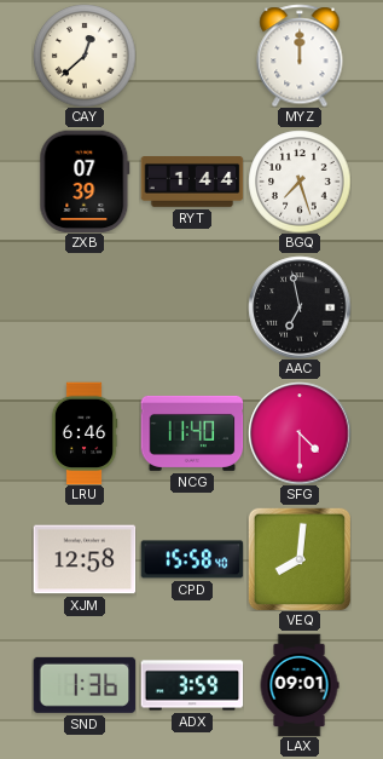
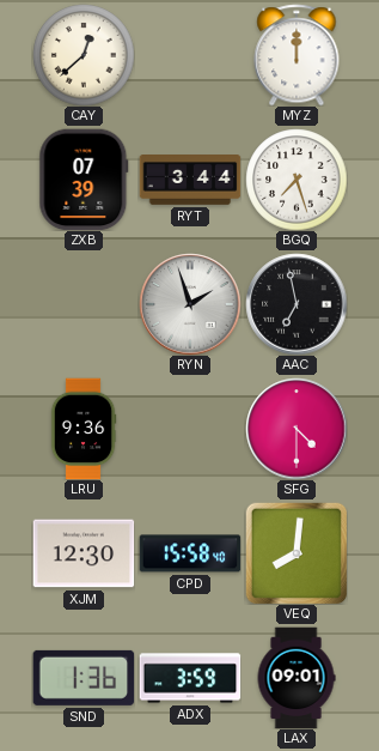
RYT: 1:44 -> 3:44
RYN: none -> 1:57
LRU: 6:46 -> 9:36
NCG: 11:40 -> none
XJM: 12:58 -> 12:30
